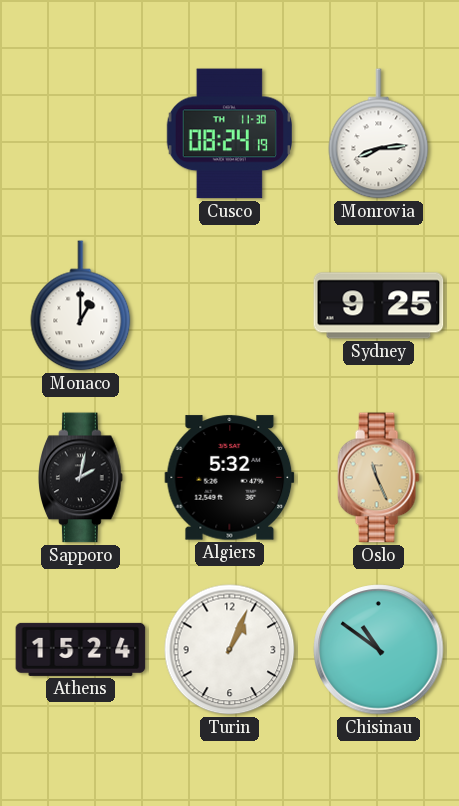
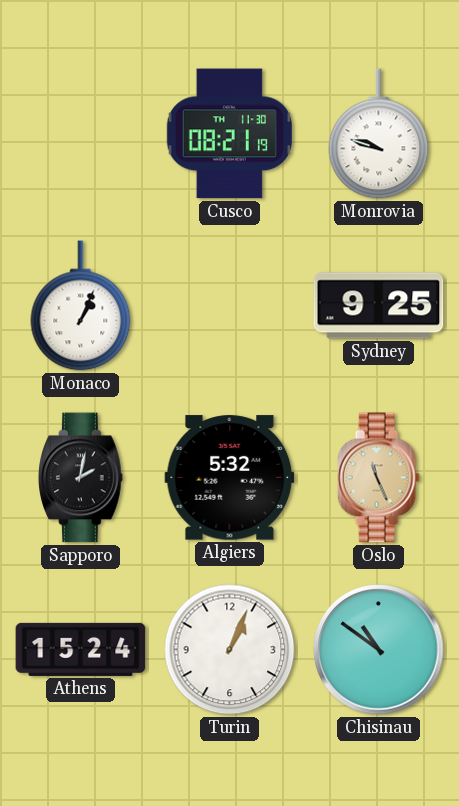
Cusco: 08:24 -> 08:21
Monrovia: 8:14 -> 9:48
Monaco: 1:00 -> 1:04
